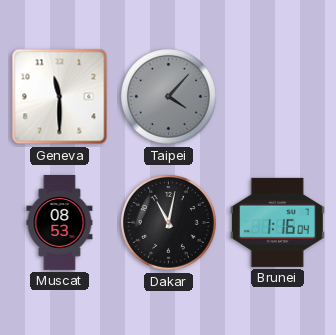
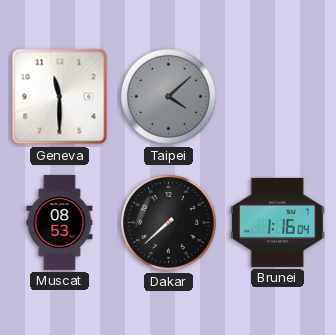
Taipei: 4:07 -> 4:08
Dakar: 11:02 -> 7:38
